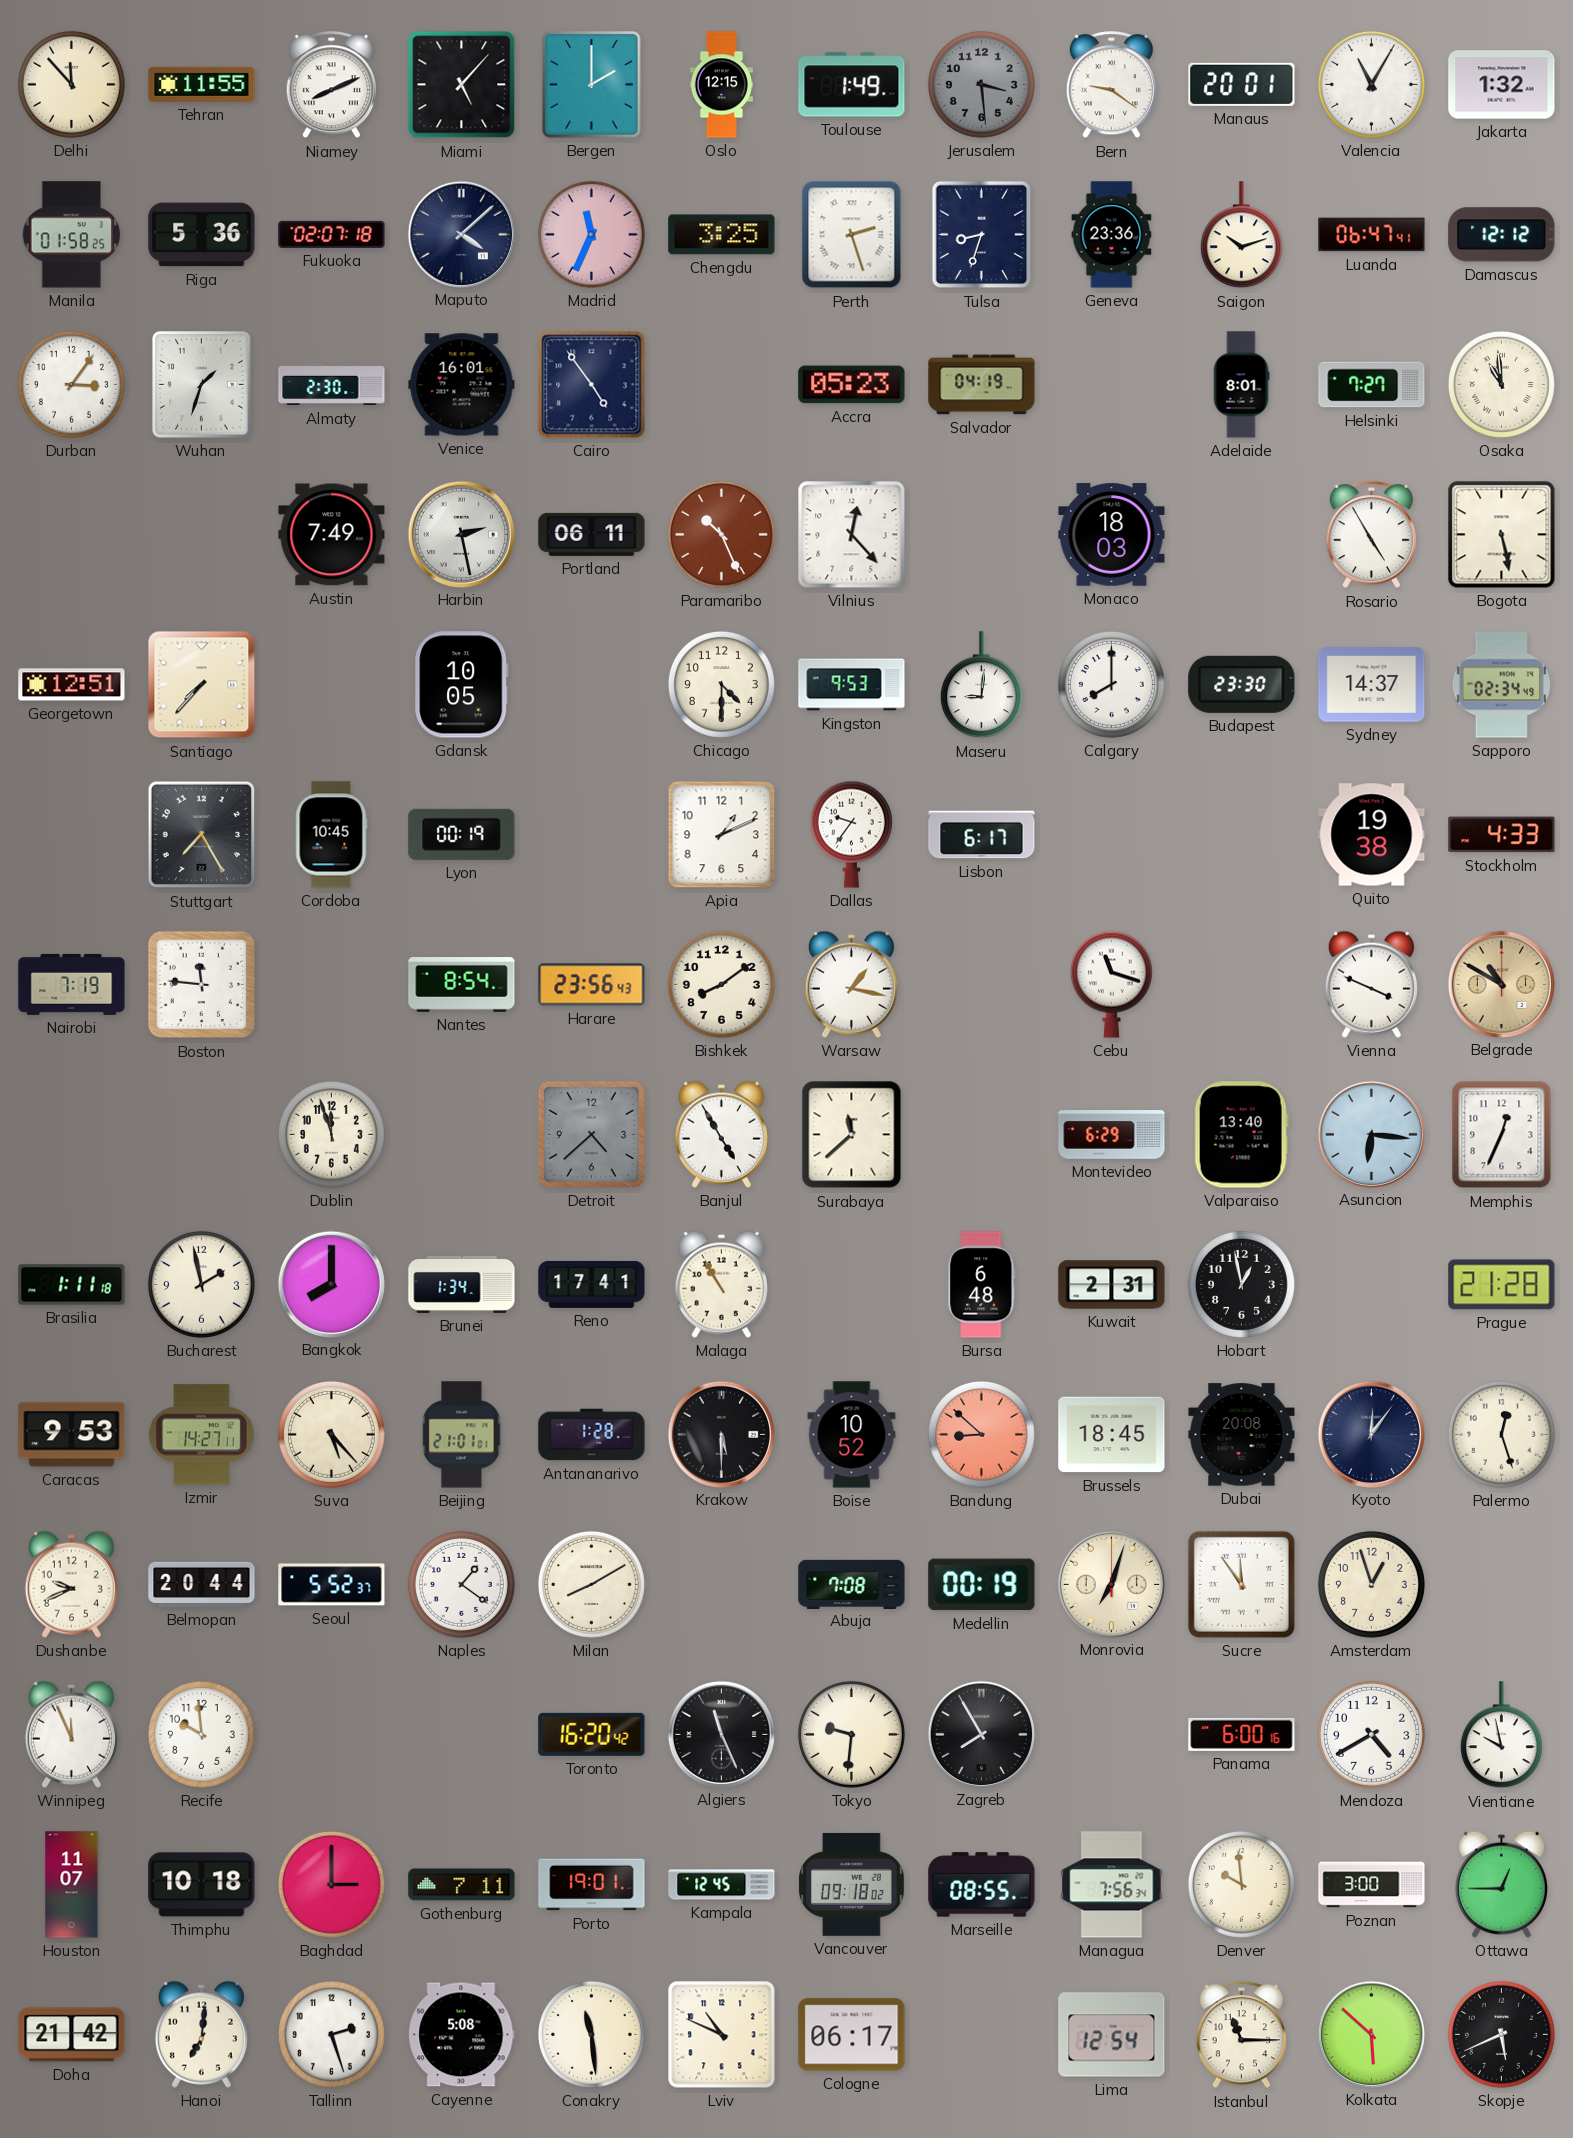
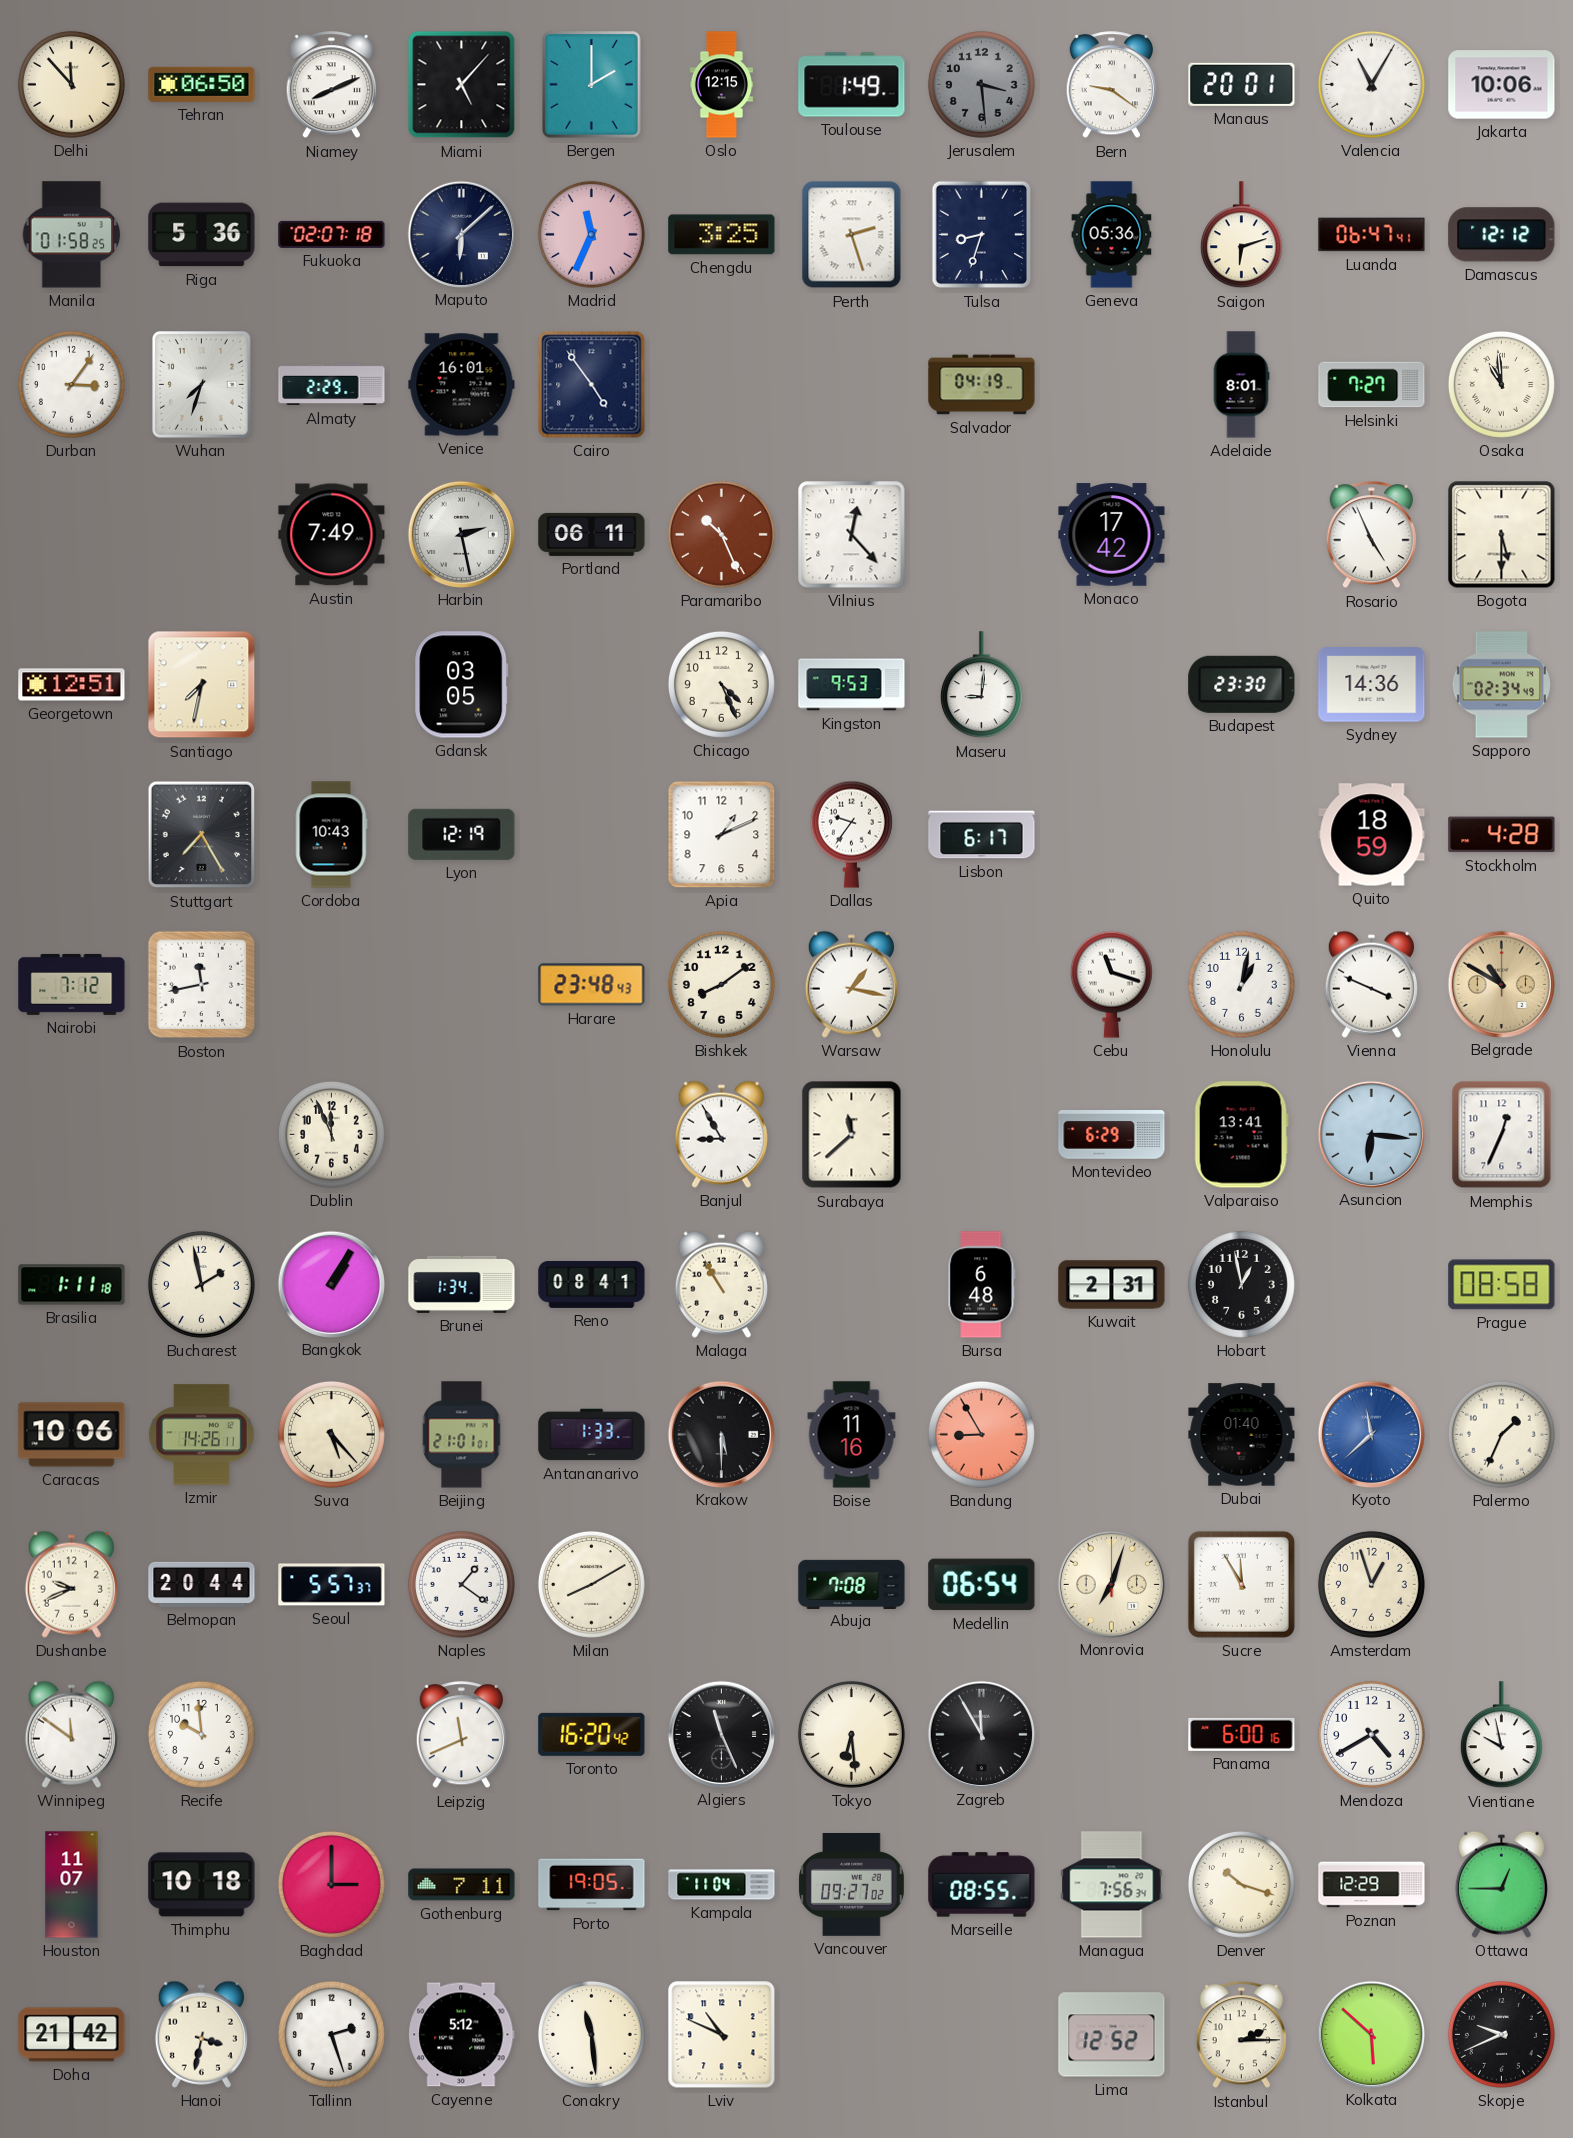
Tehran: 11:55 -> 06:50
Jakarta: 1:32 -> 10:06
Maputo: 4:08 -> 6:08
Geneva: 23:36 -> 05:36
Saigon: 10:12 -> 6:12
Wuhan: 1:33 -> 7:33
Almaty: 2:30 -> 2:29
Accra: 05:23 -> none
Monaco: 18:03 -> 17:42
Rosario: 4:55 -> 4:56
Bogota: 5:28 -> 5:30
Santiago: 7:37 -> 7:32
Gdansk: 10:05 -> 03:05
Chicago: 4:30 -> 4:26
Calgary: 8:00 -> none
Sydney: 14:37 -> 14:36
Cordoba: 10:45 -> 10:43
Lyon: 00:19 -> 12:19
Quito: 19:38 -> 18:59
Stockholm: 4:33 -> 4:28
Nairobi: 7:19 -> 7:12
Boston: 11:46 -> 11:43
Nantes: 8:54 -> none
Harare: 23:56 -> 23:48
Honolulu: none -> 1:02
Dublin: 11:57 -> 11:56
Detroit: 4:38 -> none
Banjul: 4:55 -> 8:55
Valparaiso: 13:40 -> 13:41
Bangkok: 8:00 -> 1:05
Reno: 17:41 -> 08:41
Prague: 21:28 -> 08:58
Caracas: 9:53 -> 10:06
Izmir: 14:27 -> 14:26
Antananarivo: 1:28 -> 1:33
Boise: 10:52 -> 11:16
Bandung: 8:52 -> 8:55
Brussels: 18:45 -> none
Dubai: 20:08 -> 01:40
Kyoto: 12:06 -> 11:38
Kyoto dial: navy -> blue
Palermo: 12:27 -> 1:34
Seoul: 5:52 -> 5:57
Medellin: 00:19 -> 06:54
Sucre: 11:54 -> 11:55
Winnipeg: 11:56 -> 11:51
Leipzig: none -> 11:41
Tokyo: 9:31 -> 6:29
Zagreb: 7:55 -> 11:55
Porto: 19:01 -> 19:05
Kampala: 12:45 -> 11:04
Vancouver: 09:18 -> 09:27
Denver: 9:59 -> 10:18
Poznan: 3:00 -> 12:29
Hanoi: 7:01 -> 3:32
Cayenne: 5:08 -> 5:12
Cologne: 06:17 -> none
Lima: 12:54 -> 12:52
Istanbul: 11:15 -> 2:15
Skopje: 5:41 -> 9:41
